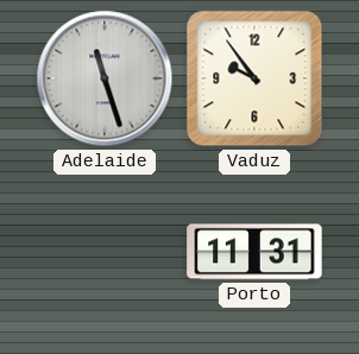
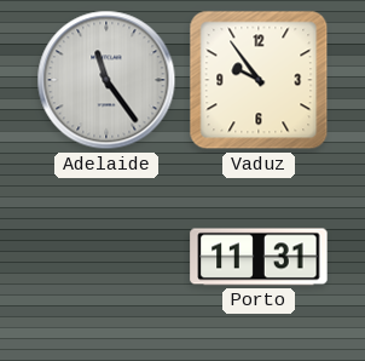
Adelaide: 11:27 -> 11:24
